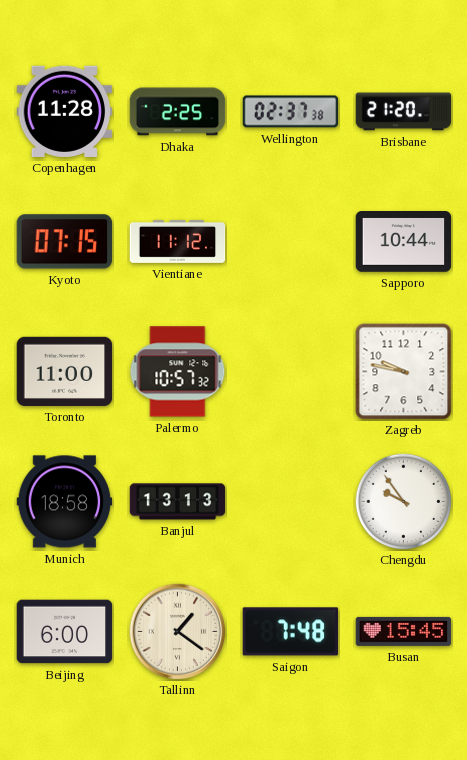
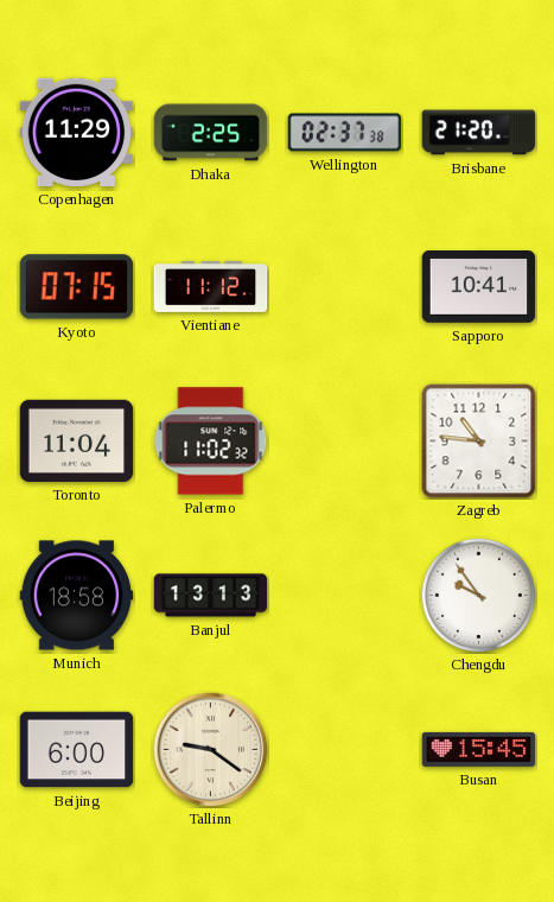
Copenhagen: 11:28 -> 11:29
Sapporo: 10:44 -> 10:41
Toronto: 11:00 -> 11:04
Palermo: 10:57 -> 11:02
Zagreb: 9:47 -> 10:46
Tallinn: 1:21 -> 9:21
Saigon: 7:48 -> none
